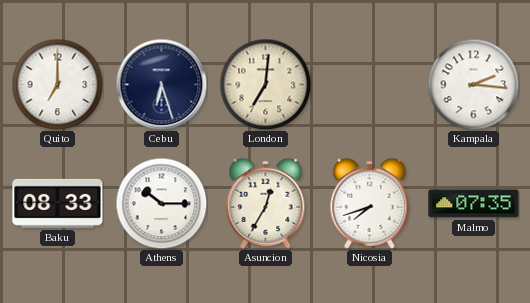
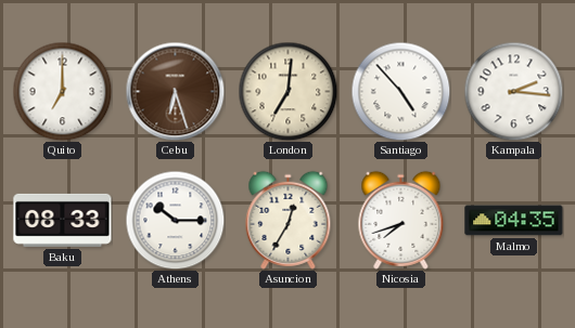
Cebu dial: navy -> brown
Santiago: none -> 4:53
Malmo: 07:35 -> 04:35
